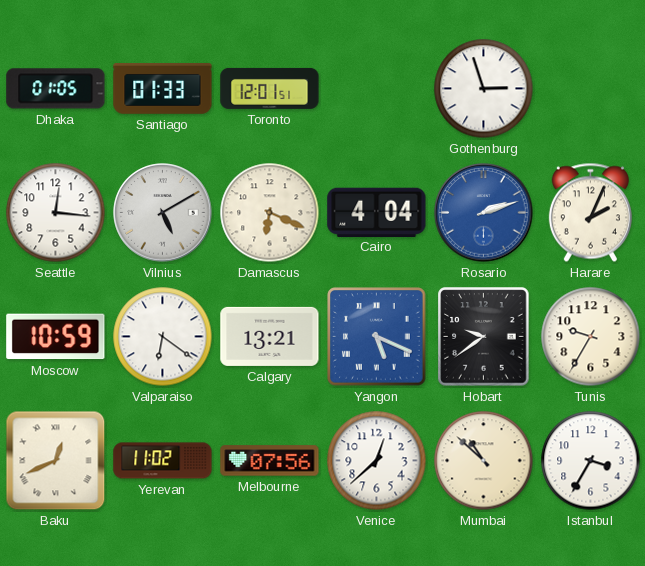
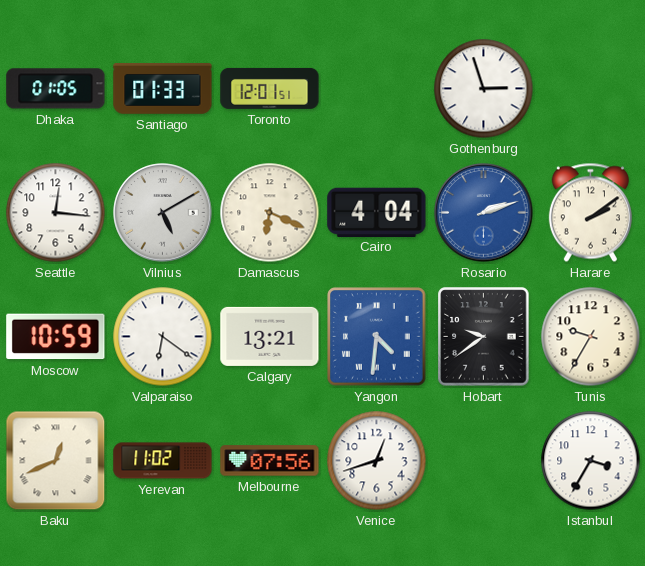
Harare: 2:04 -> 2:09
Yangon: 5:19 -> 4:31
Venice: 12:38 -> 12:42
Mumbai: 10:52 -> none
